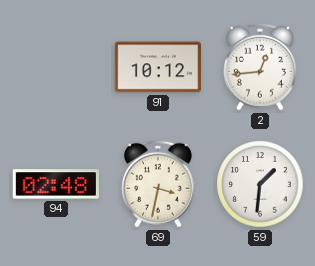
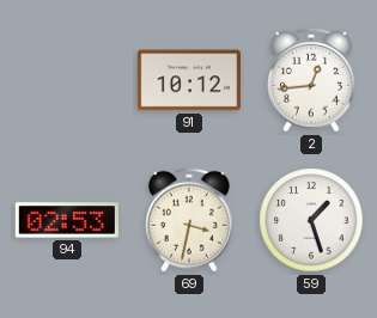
94: 02:48 -> 02:53
59: 1:31 -> 1:27
